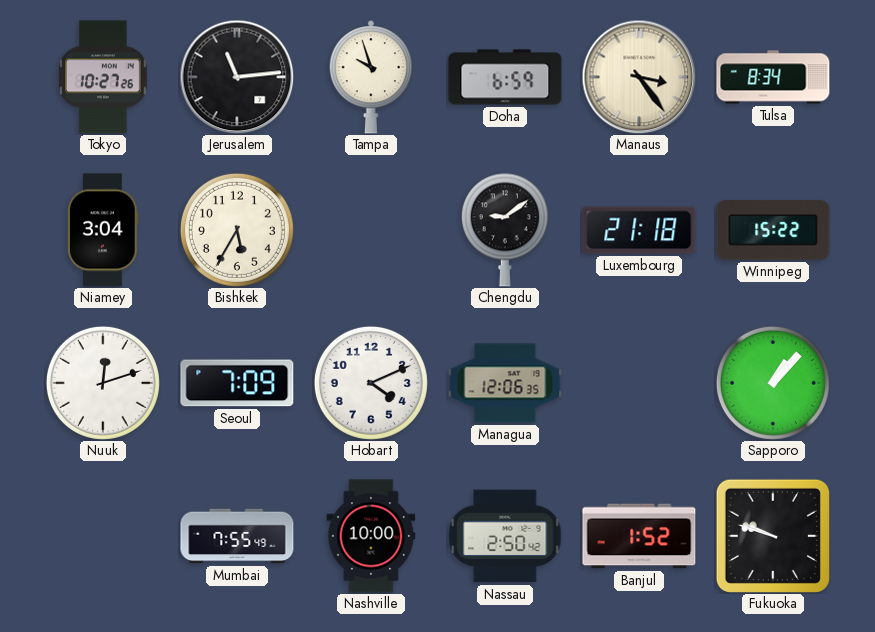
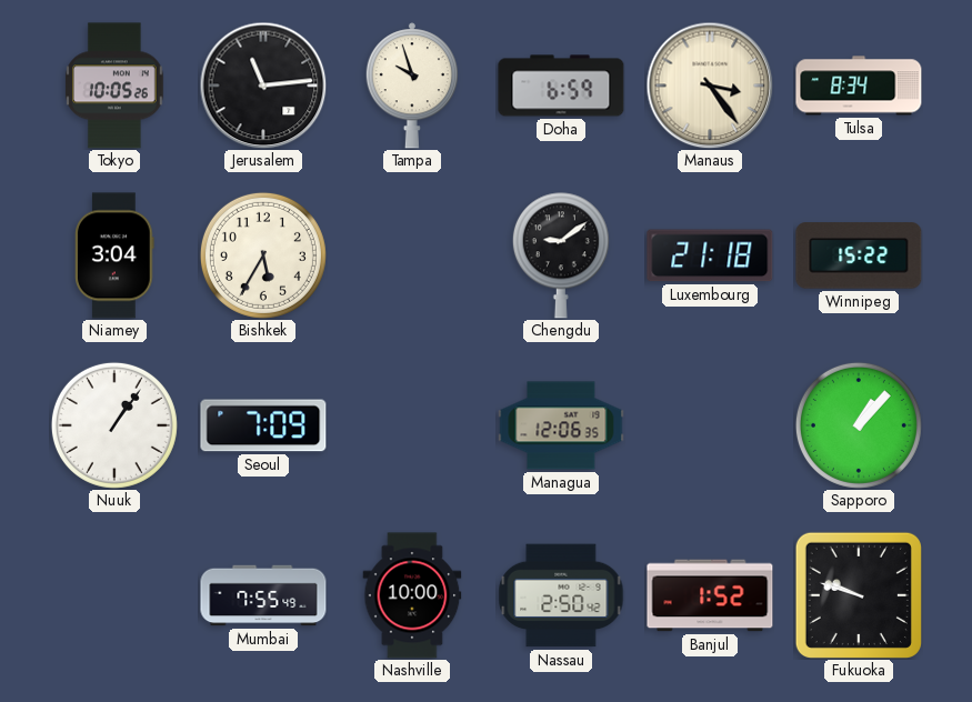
Tokyo: 10:27 -> 10:05
Nuuk: 12:12 -> 1:06
Hobart: 4:11 -> none
